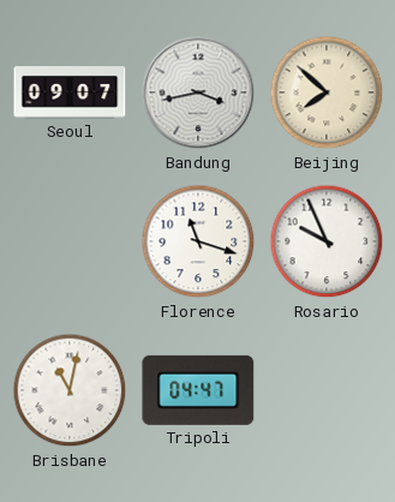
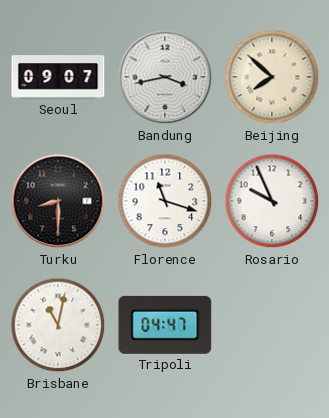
Turku: none -> 8:30
